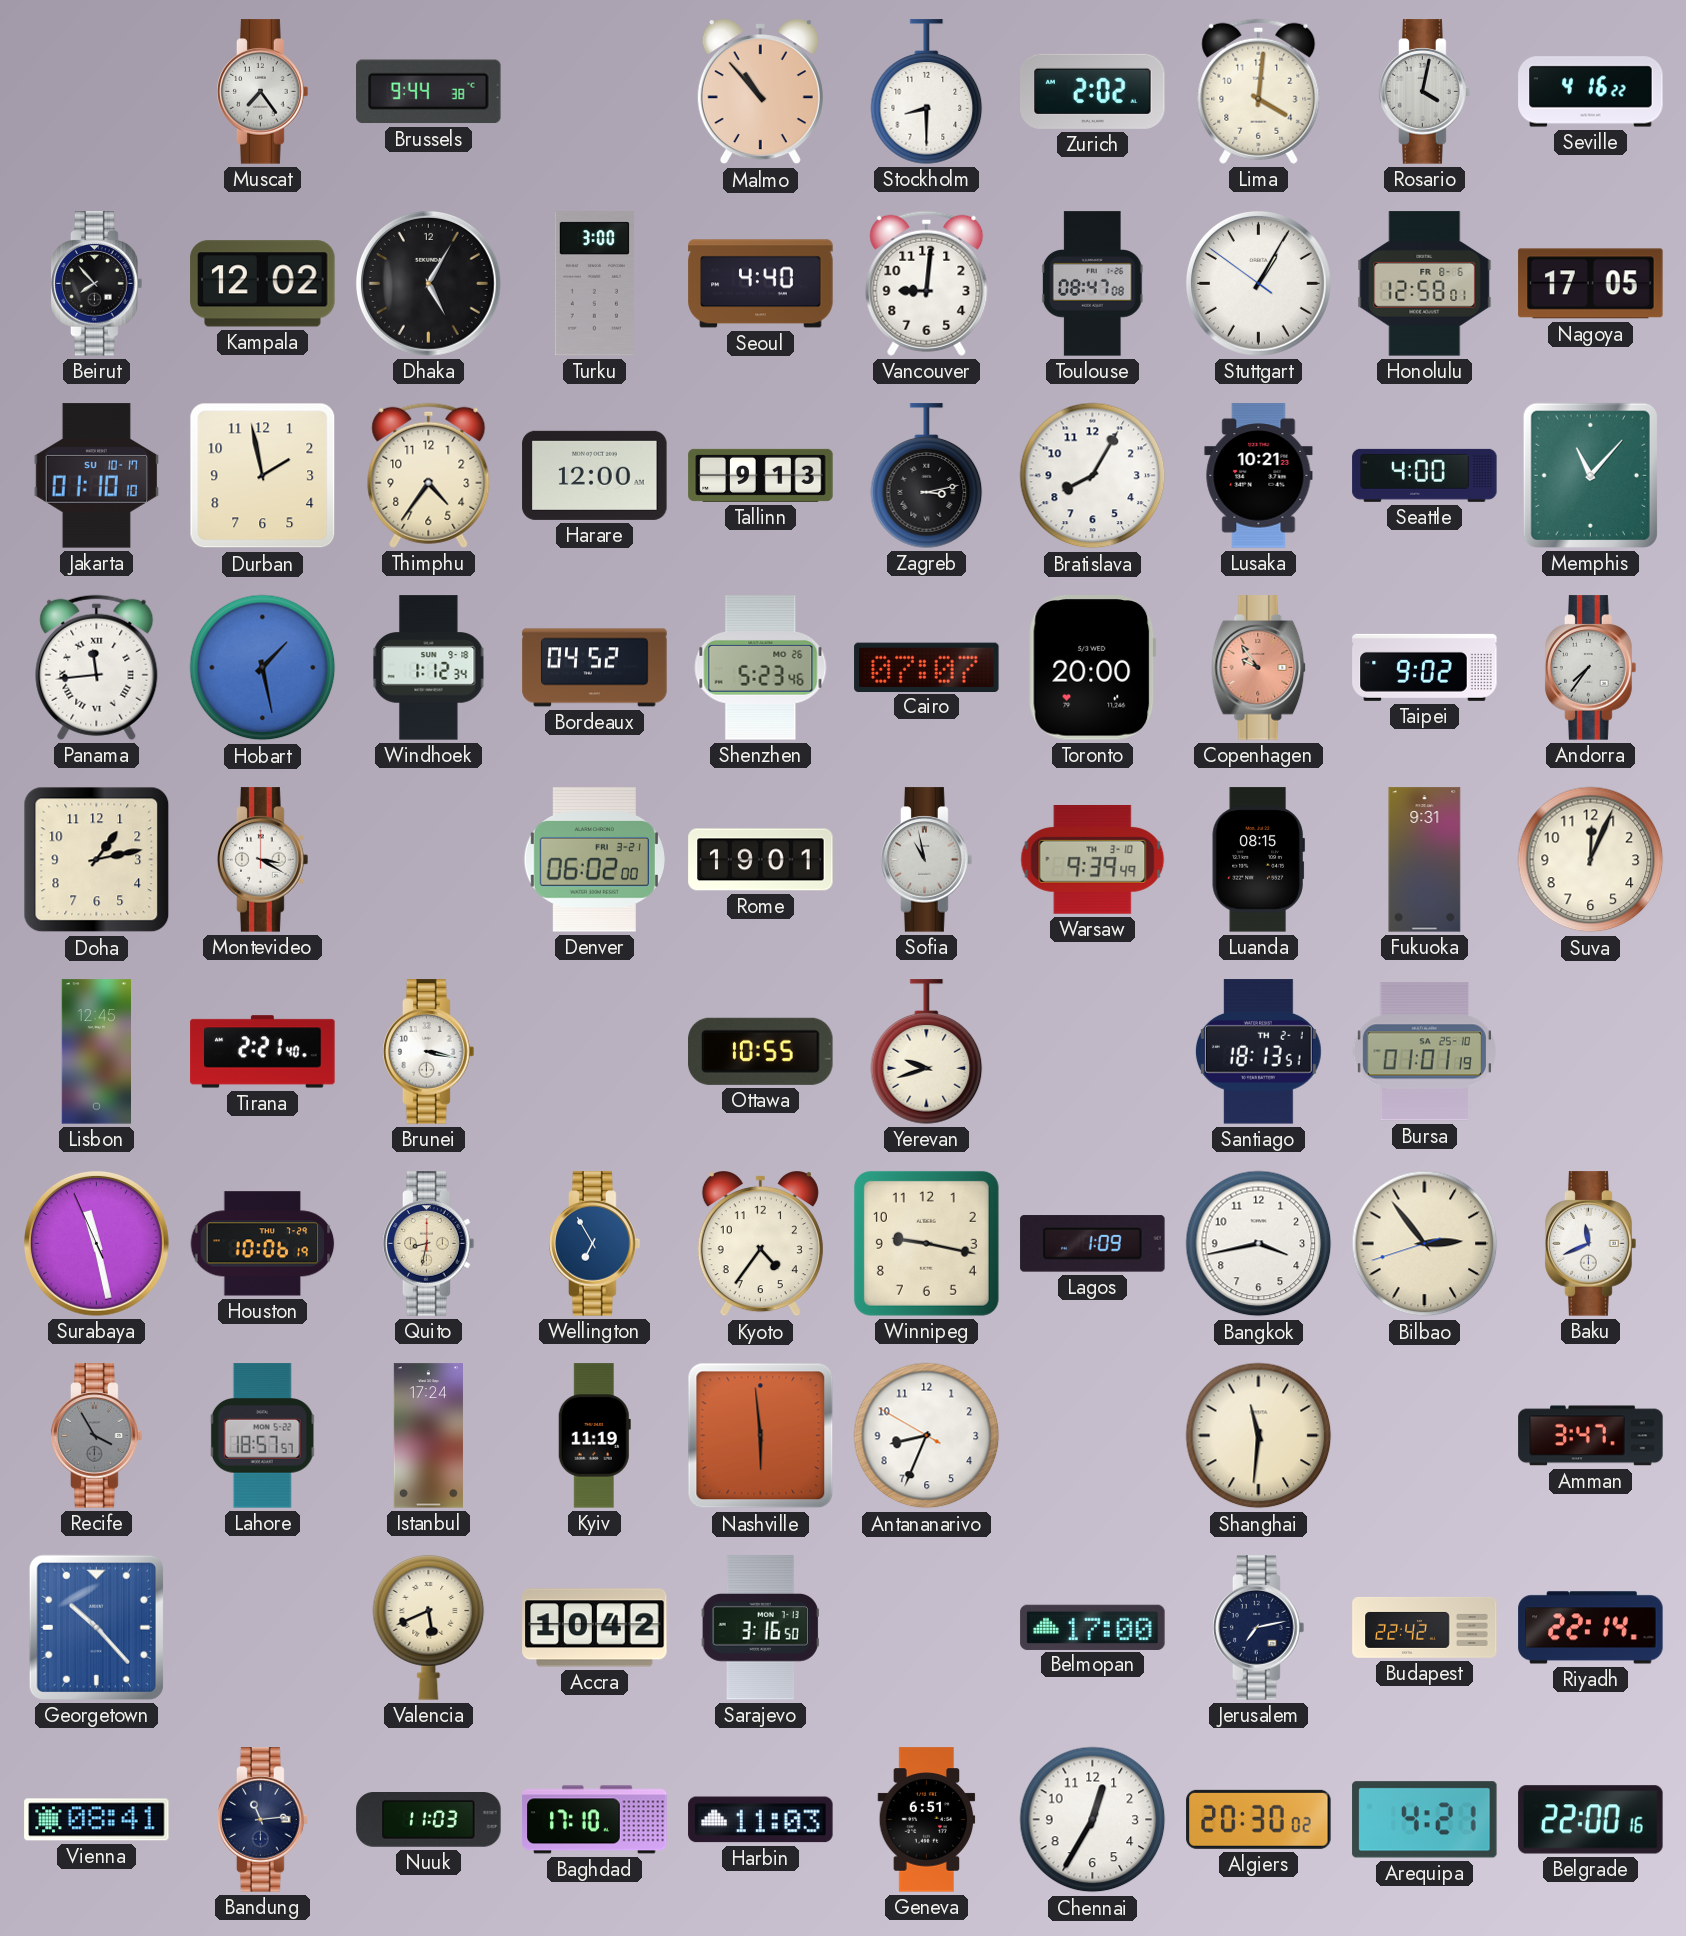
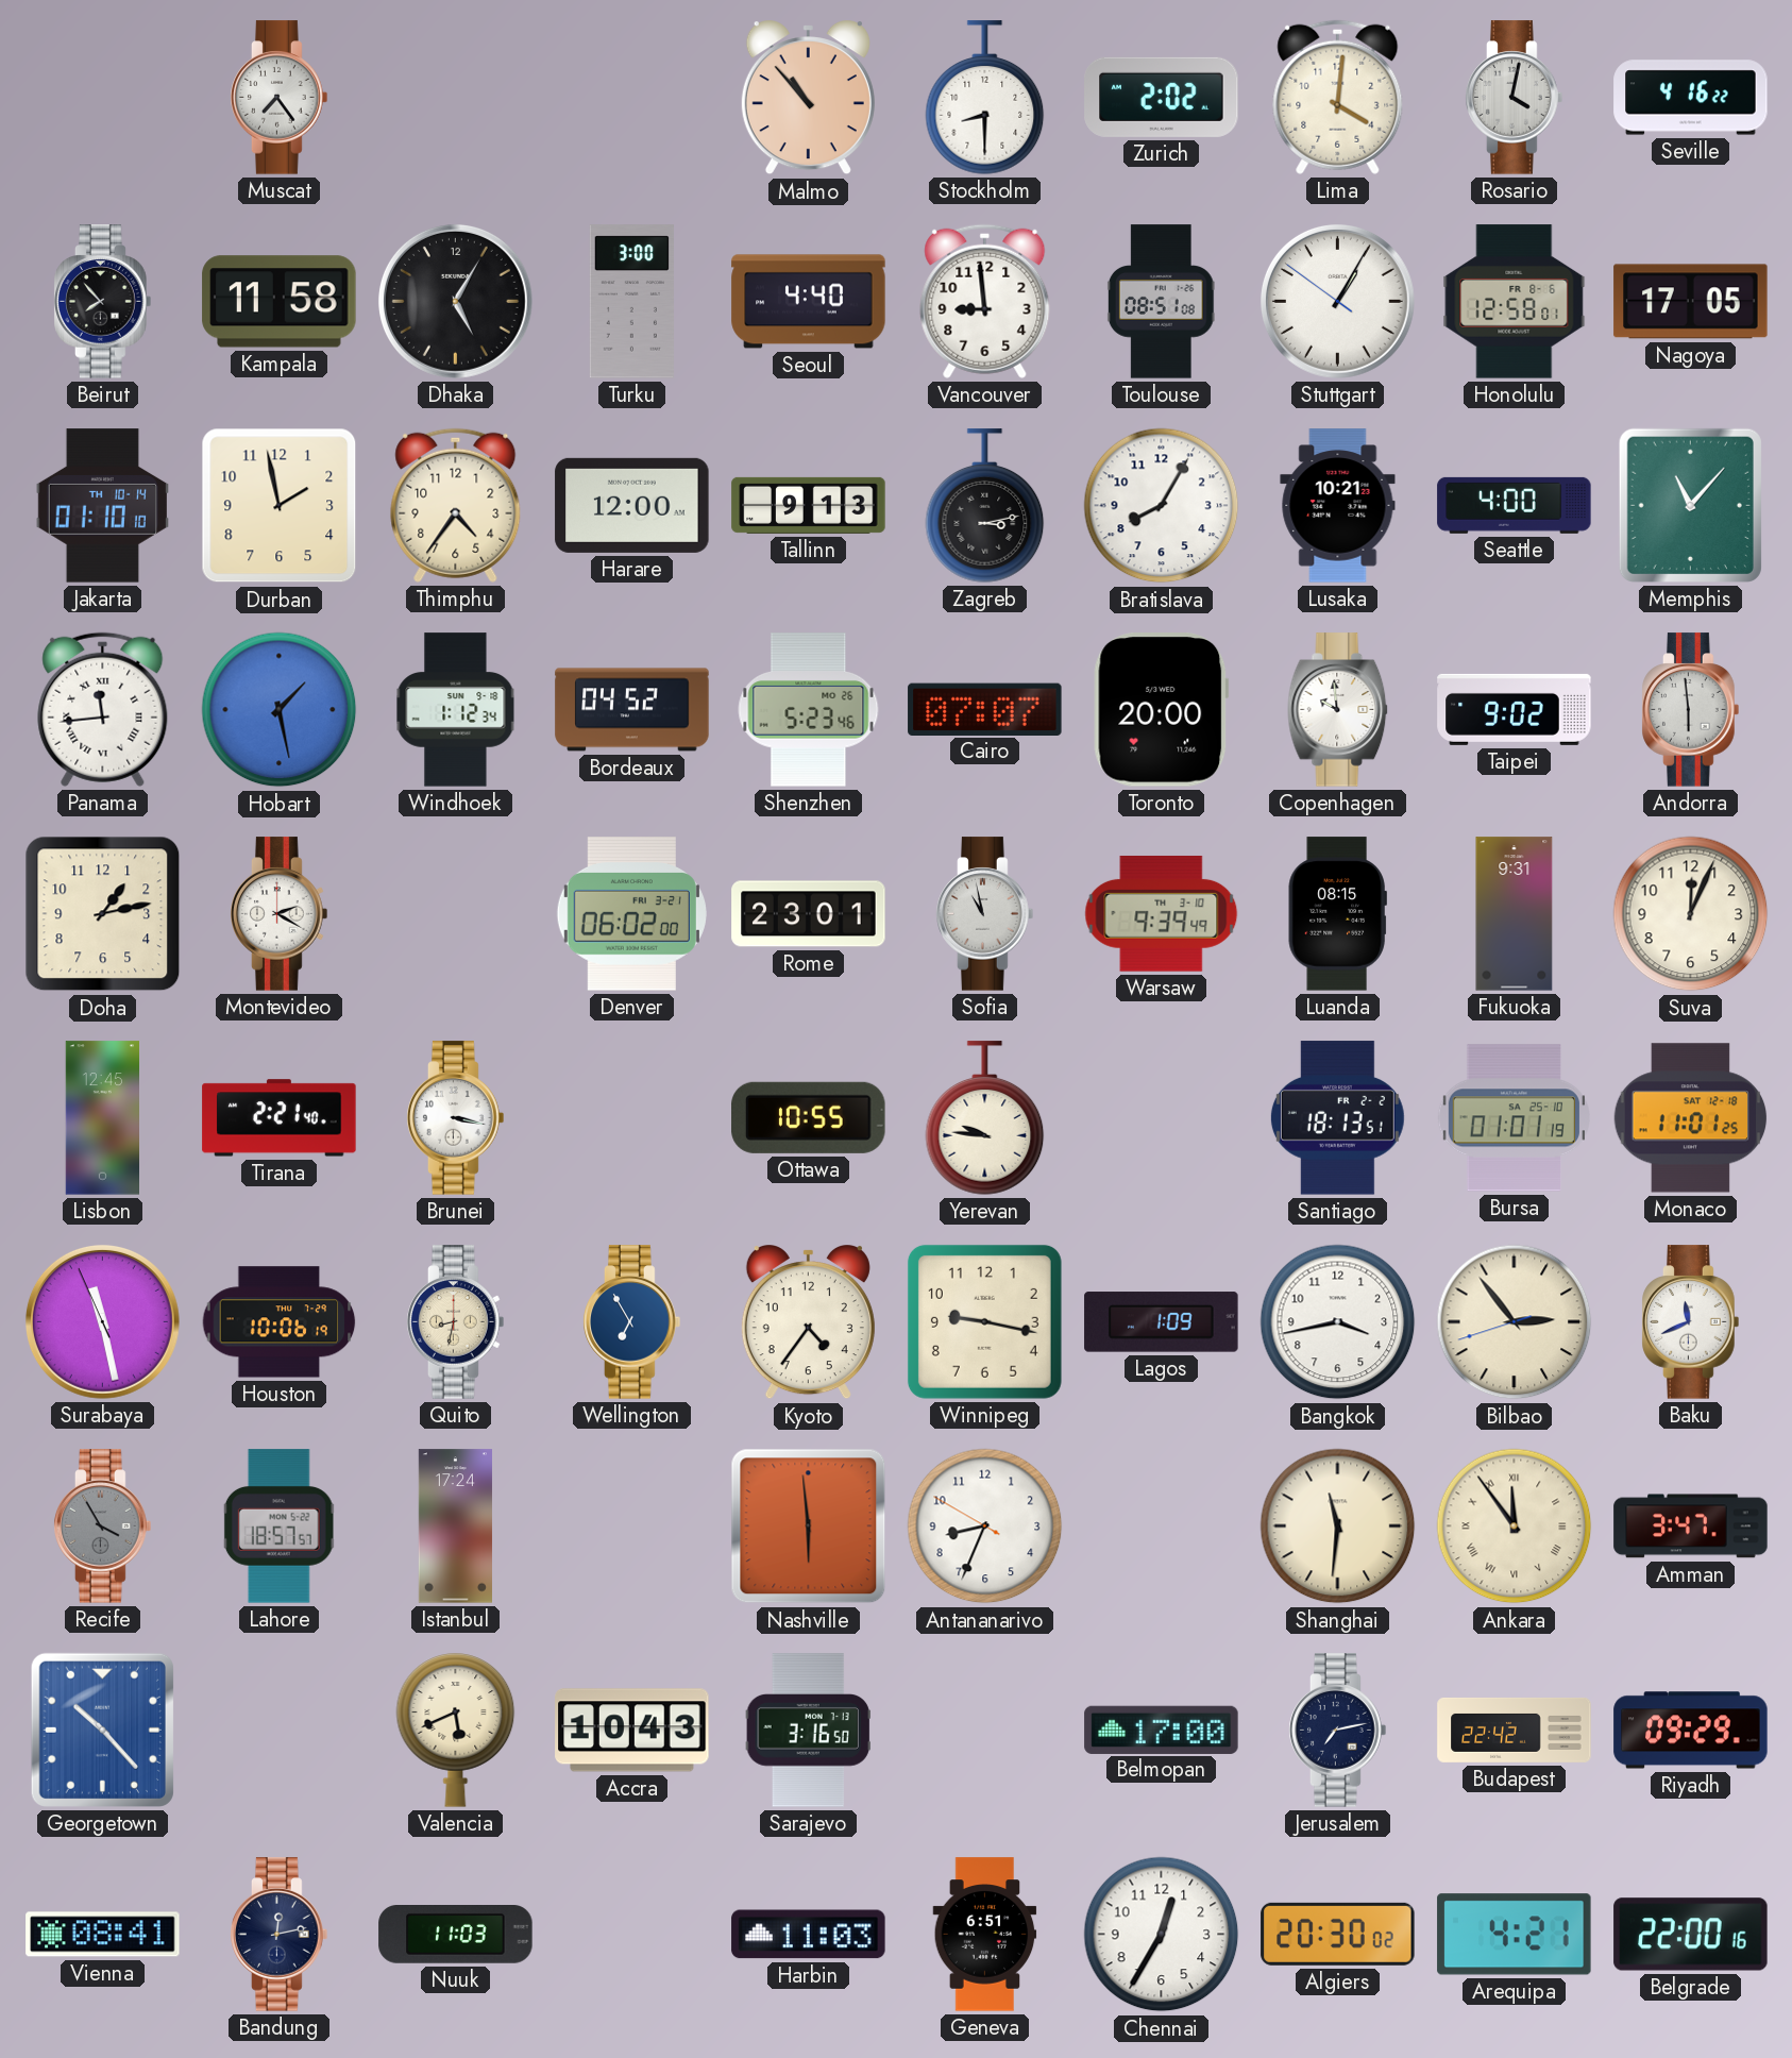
Brussels: 9:44 -> none
Kampala: 12:02 -> 11:58
Vancouver: 9:01 -> 8:59
Toulouse: 08:47 -> 08:51
Jakarta date: SU 10-17 -> TH 10-14
Copenhagen: 9:54 -> 9:59
Copenhagen dial: salmon -> white
Andorra: 7:36 -> 5:59
Montevideo: 3:20 -> 2:20
Rome: 19:01 -> 23:01
Yerevan: 9:42 -> 9:46
Santiago date: TH 2-1 -> FR 2-2
Monaco: none -> 11:01
Kyiv: 11:19 -> none
Ankara: none -> 11:54
Accra: 10:42 -> 10:43
Riyadh: 22:14 -> 09:29
Bandung: 11:14 -> 12:13
Baghdad: 17:10 -> none
